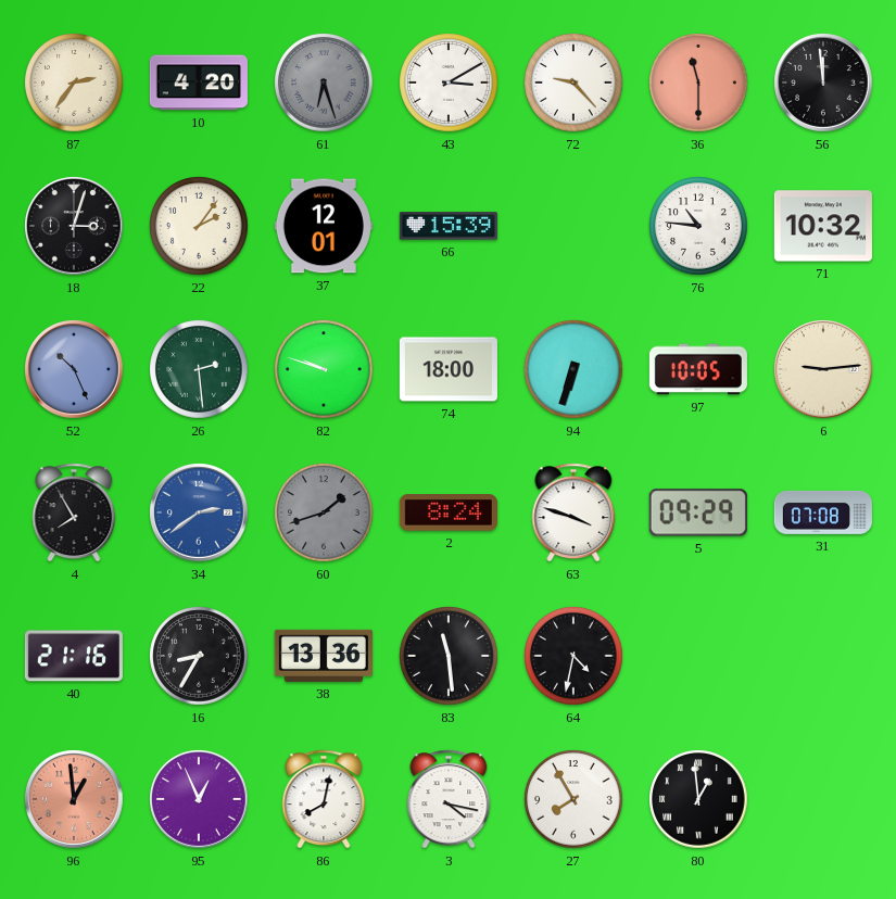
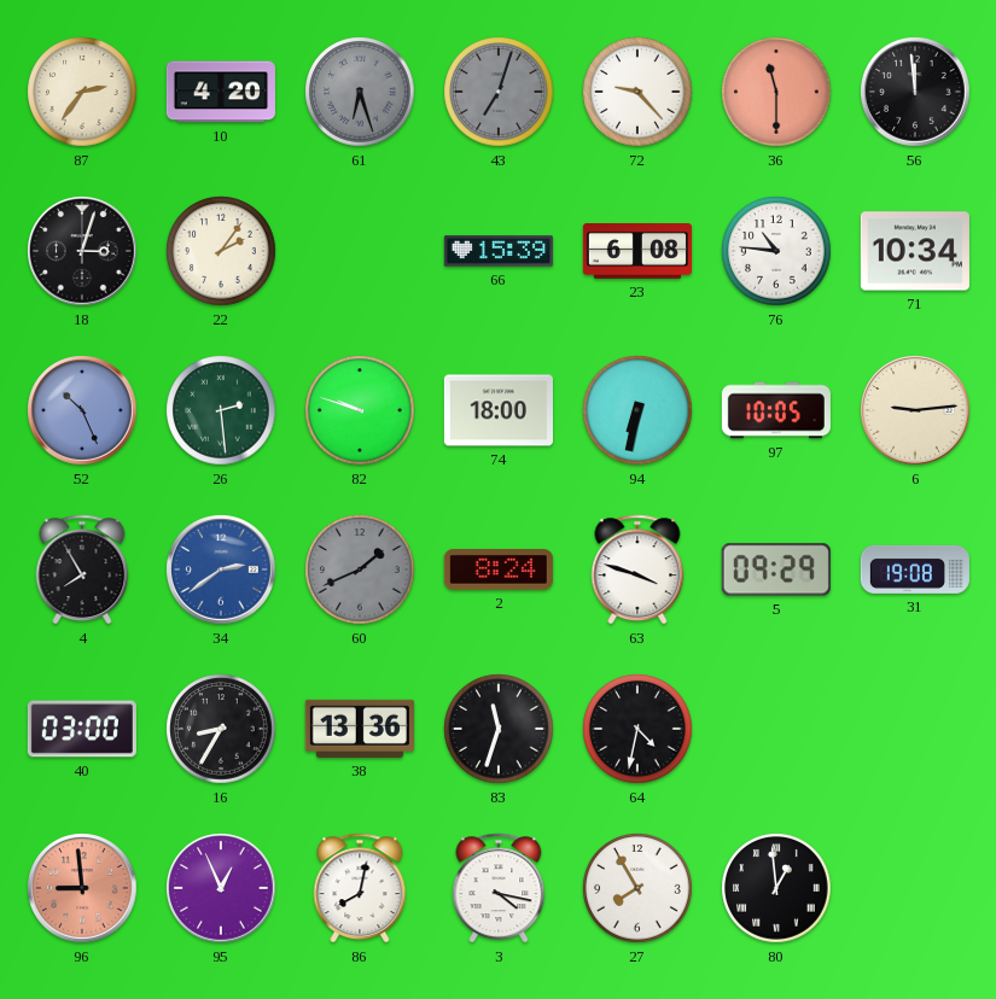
43: 3:10 -> 7:03
43 dial: white -> grey
37: 12:01 -> none
23: none -> 6:08
71: 10:32 -> 10:34
94: 6:33 -> 6:32
60: 1:42 -> 1:41
31: 07:08 -> 19:08
40: 21:16 -> 03:00
83: 11:29 -> 11:33
96: 12:59 -> 8:59
